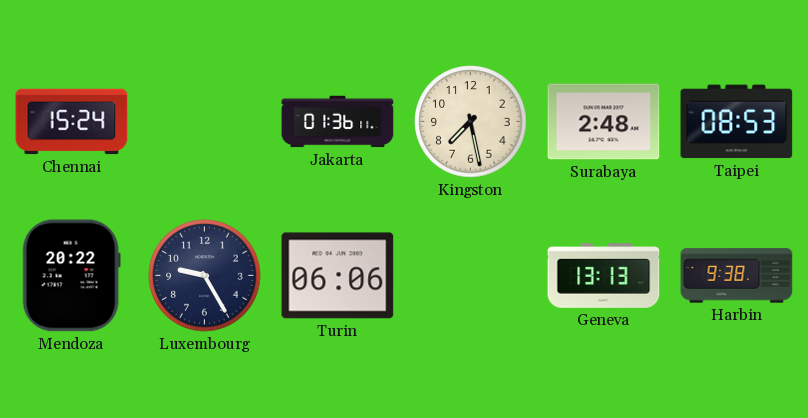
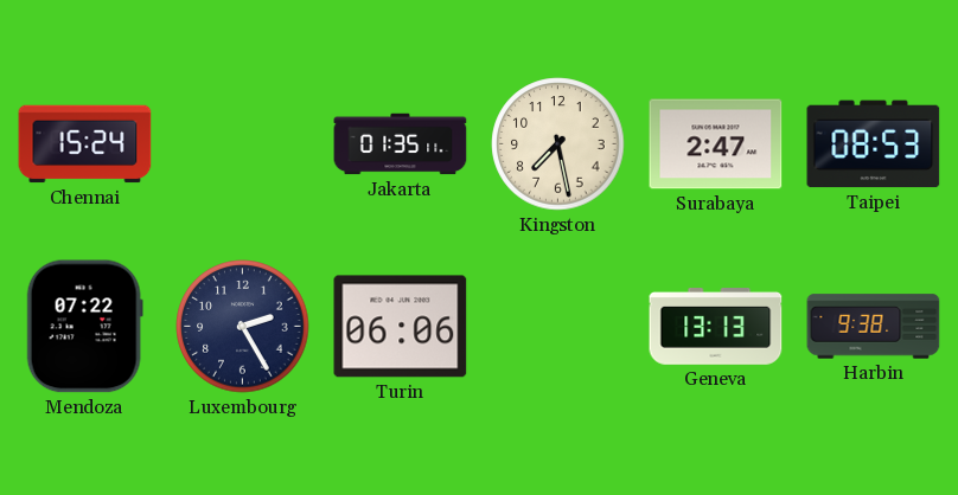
Jakarta: 01:36 -> 01:35
Surabaya: 2:48 -> 2:47
Mendoza: 20:22 -> 07:22
Luxembourg: 9:25 -> 2:25
